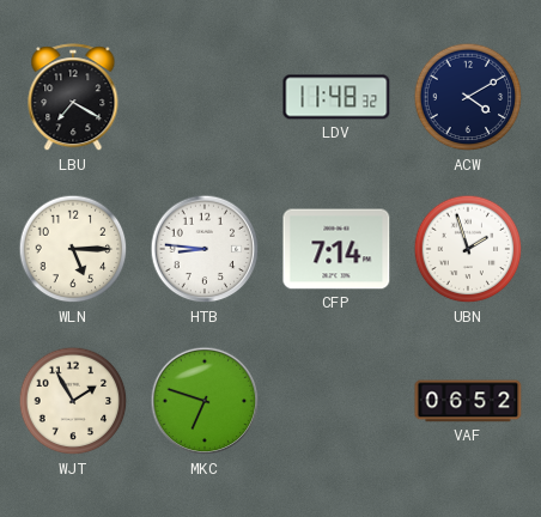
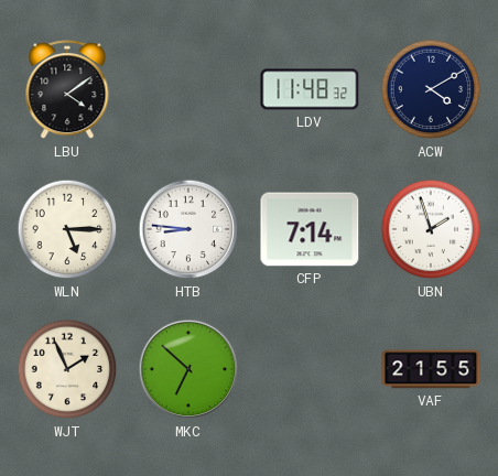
LBU: 7:20 -> 4:09
WJT: 1:55 -> 1:56
MKC: 6:48 -> 6:52
VAF: 06:52 -> 21:55
